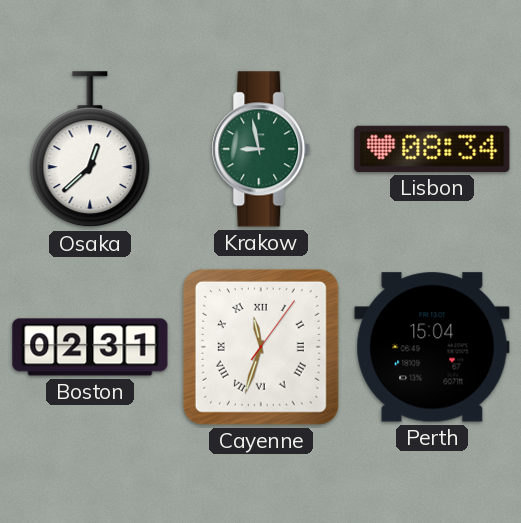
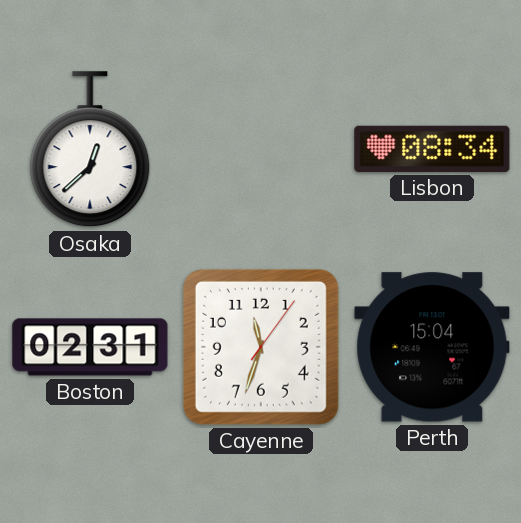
Krakow: 8:58 -> none
Cayenne numerals: Roman -> Arabic
